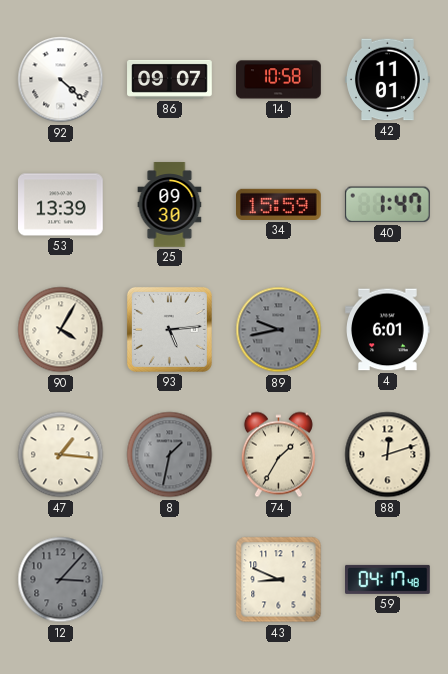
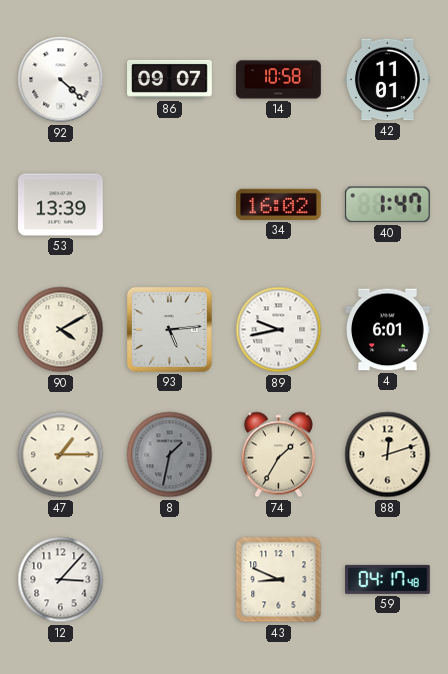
25: 09:30 -> none
34: 15:59 -> 16:02
90: 4:05 -> 4:10
89 dial: grey -> white
47: 1:16 -> 1:15
12 dial: grey -> white
